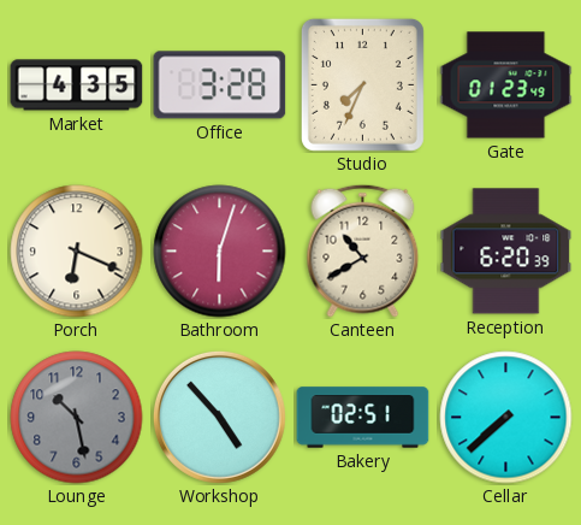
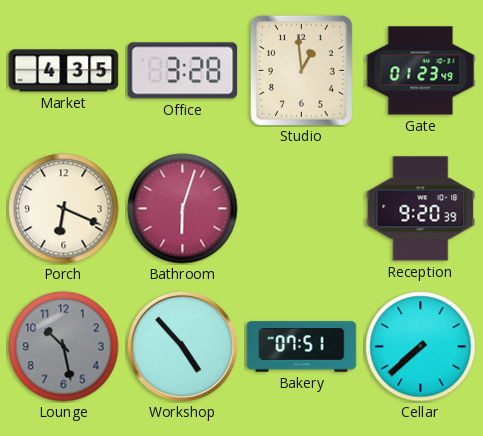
Studio: 7:34 -> 12:59
Canteen: 10:40 -> none
Reception: 6:20 -> 9:20
Bakery: 02:51 -> 07:51
